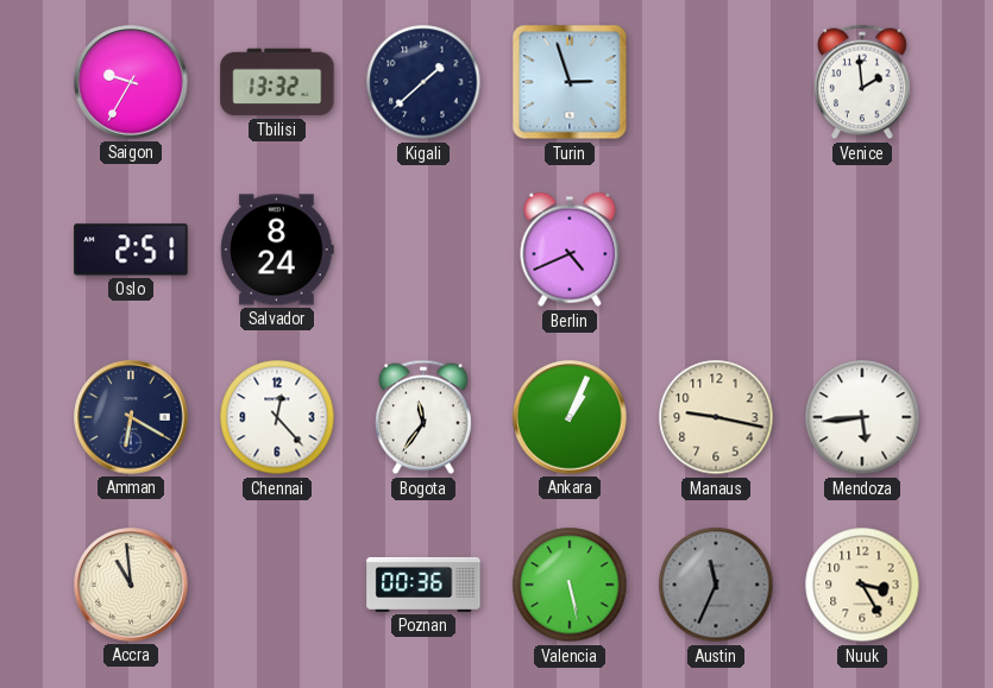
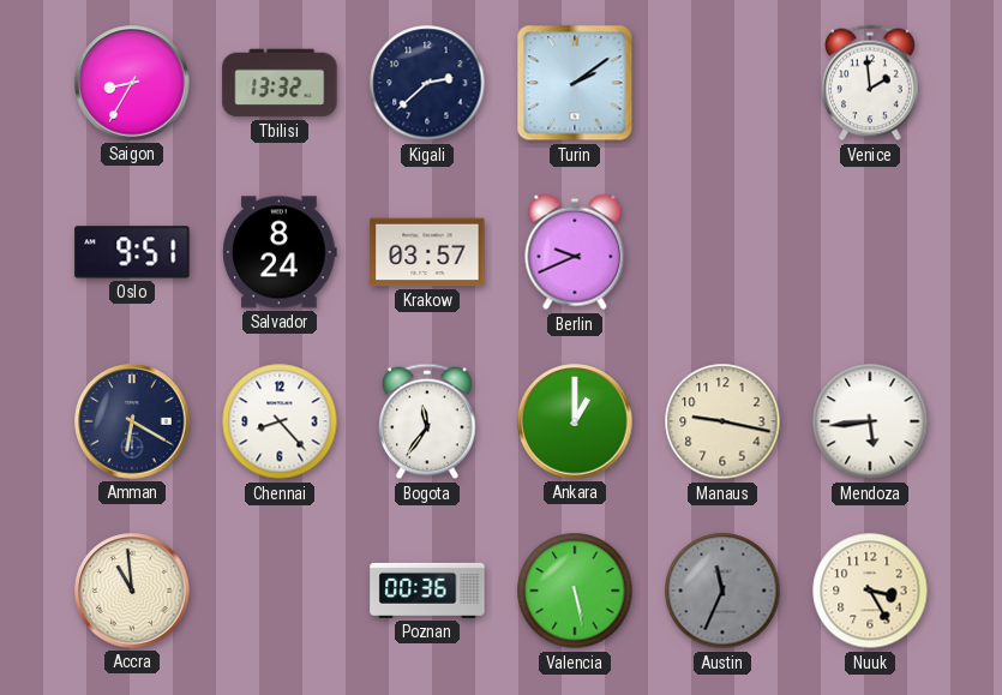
Saigon: 9:35 -> 8:35
Kigali: 1:38 -> 2:38
Turin: 2:57 -> 2:09
Oslo: 2:51 -> 9:51
Krakow: none -> 03:57
Berlin: 4:41 -> 9:41
Chennai: 12:23 -> 8:23
Ankara: 1:04 -> 1:00
